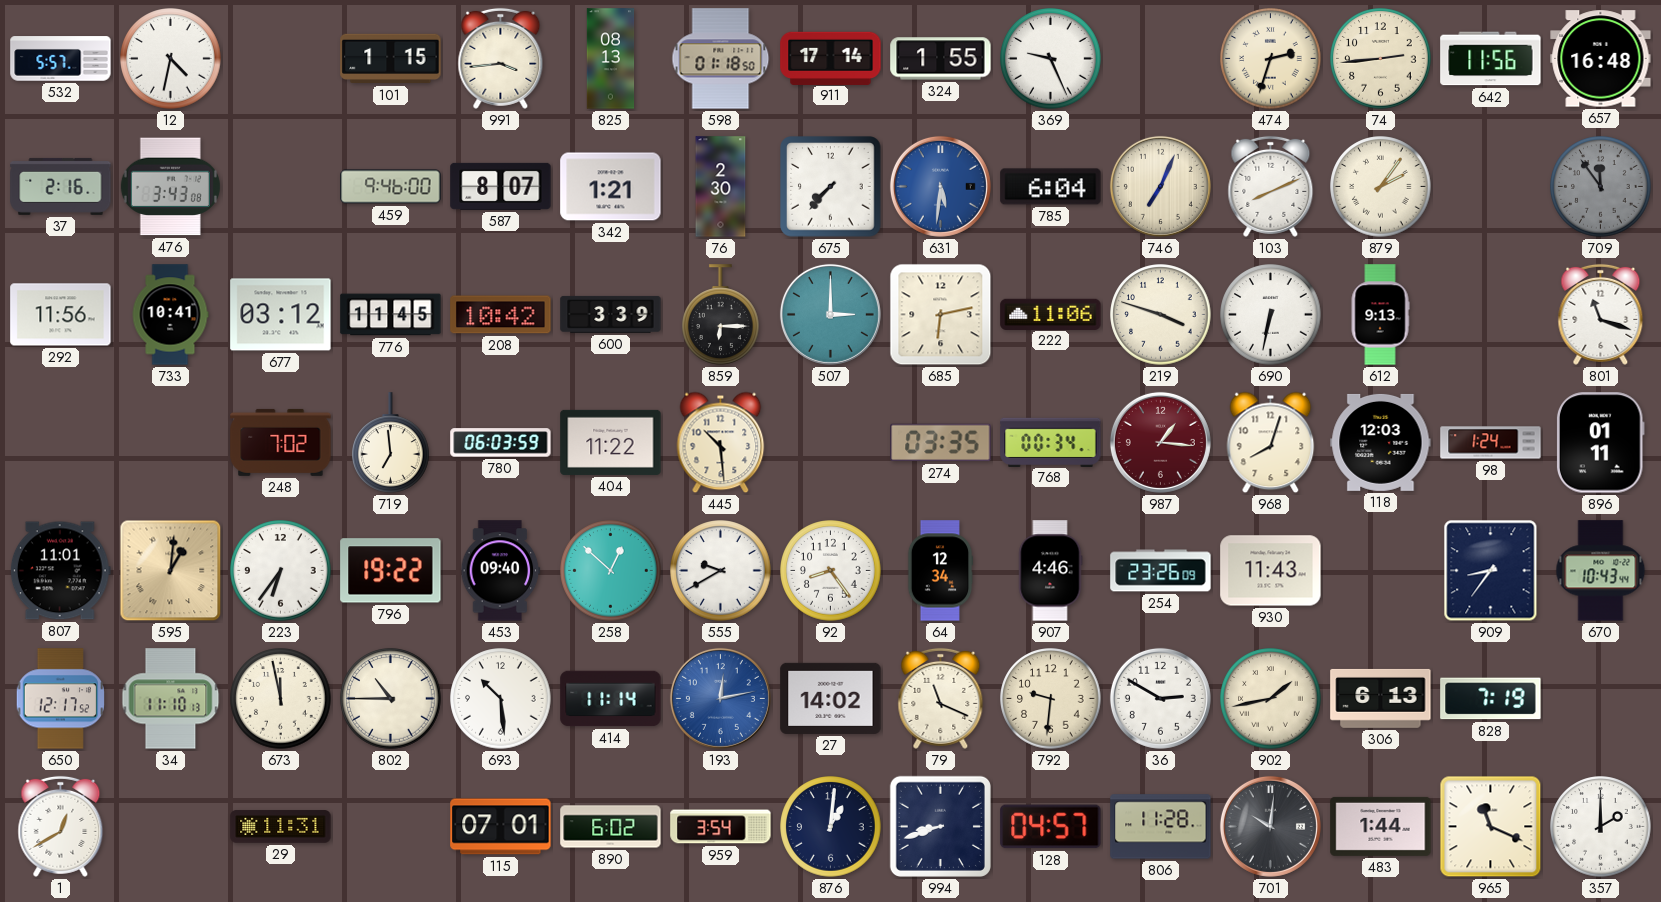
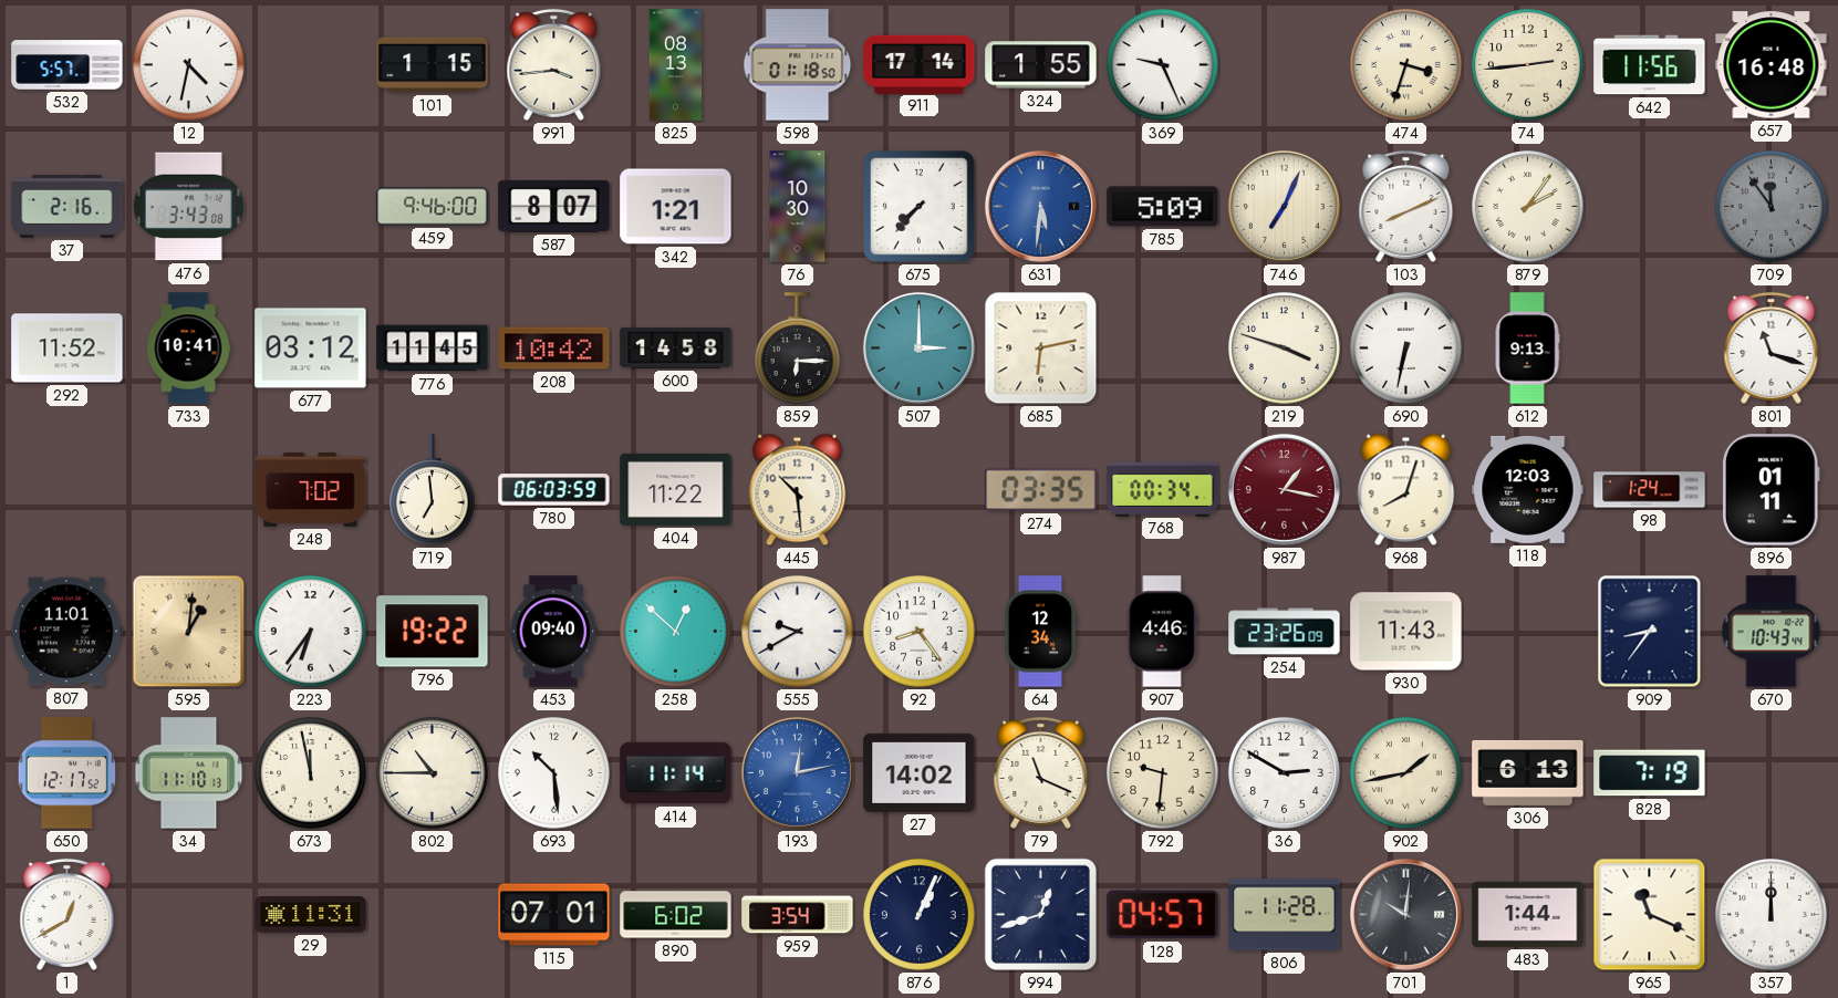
474: 2:33 -> 3:33
76: 2:30 -> 10:30
785: 6:04 -> 5:09
292: 11:56 -> 11:52
600: 3:39 -> 14:58
222: 11:06 -> none
987: 1:16 -> 1:17
876: 1:01 -> 1:04
994: 8:42 -> 12:42
357: 2:00 -> 12:00
